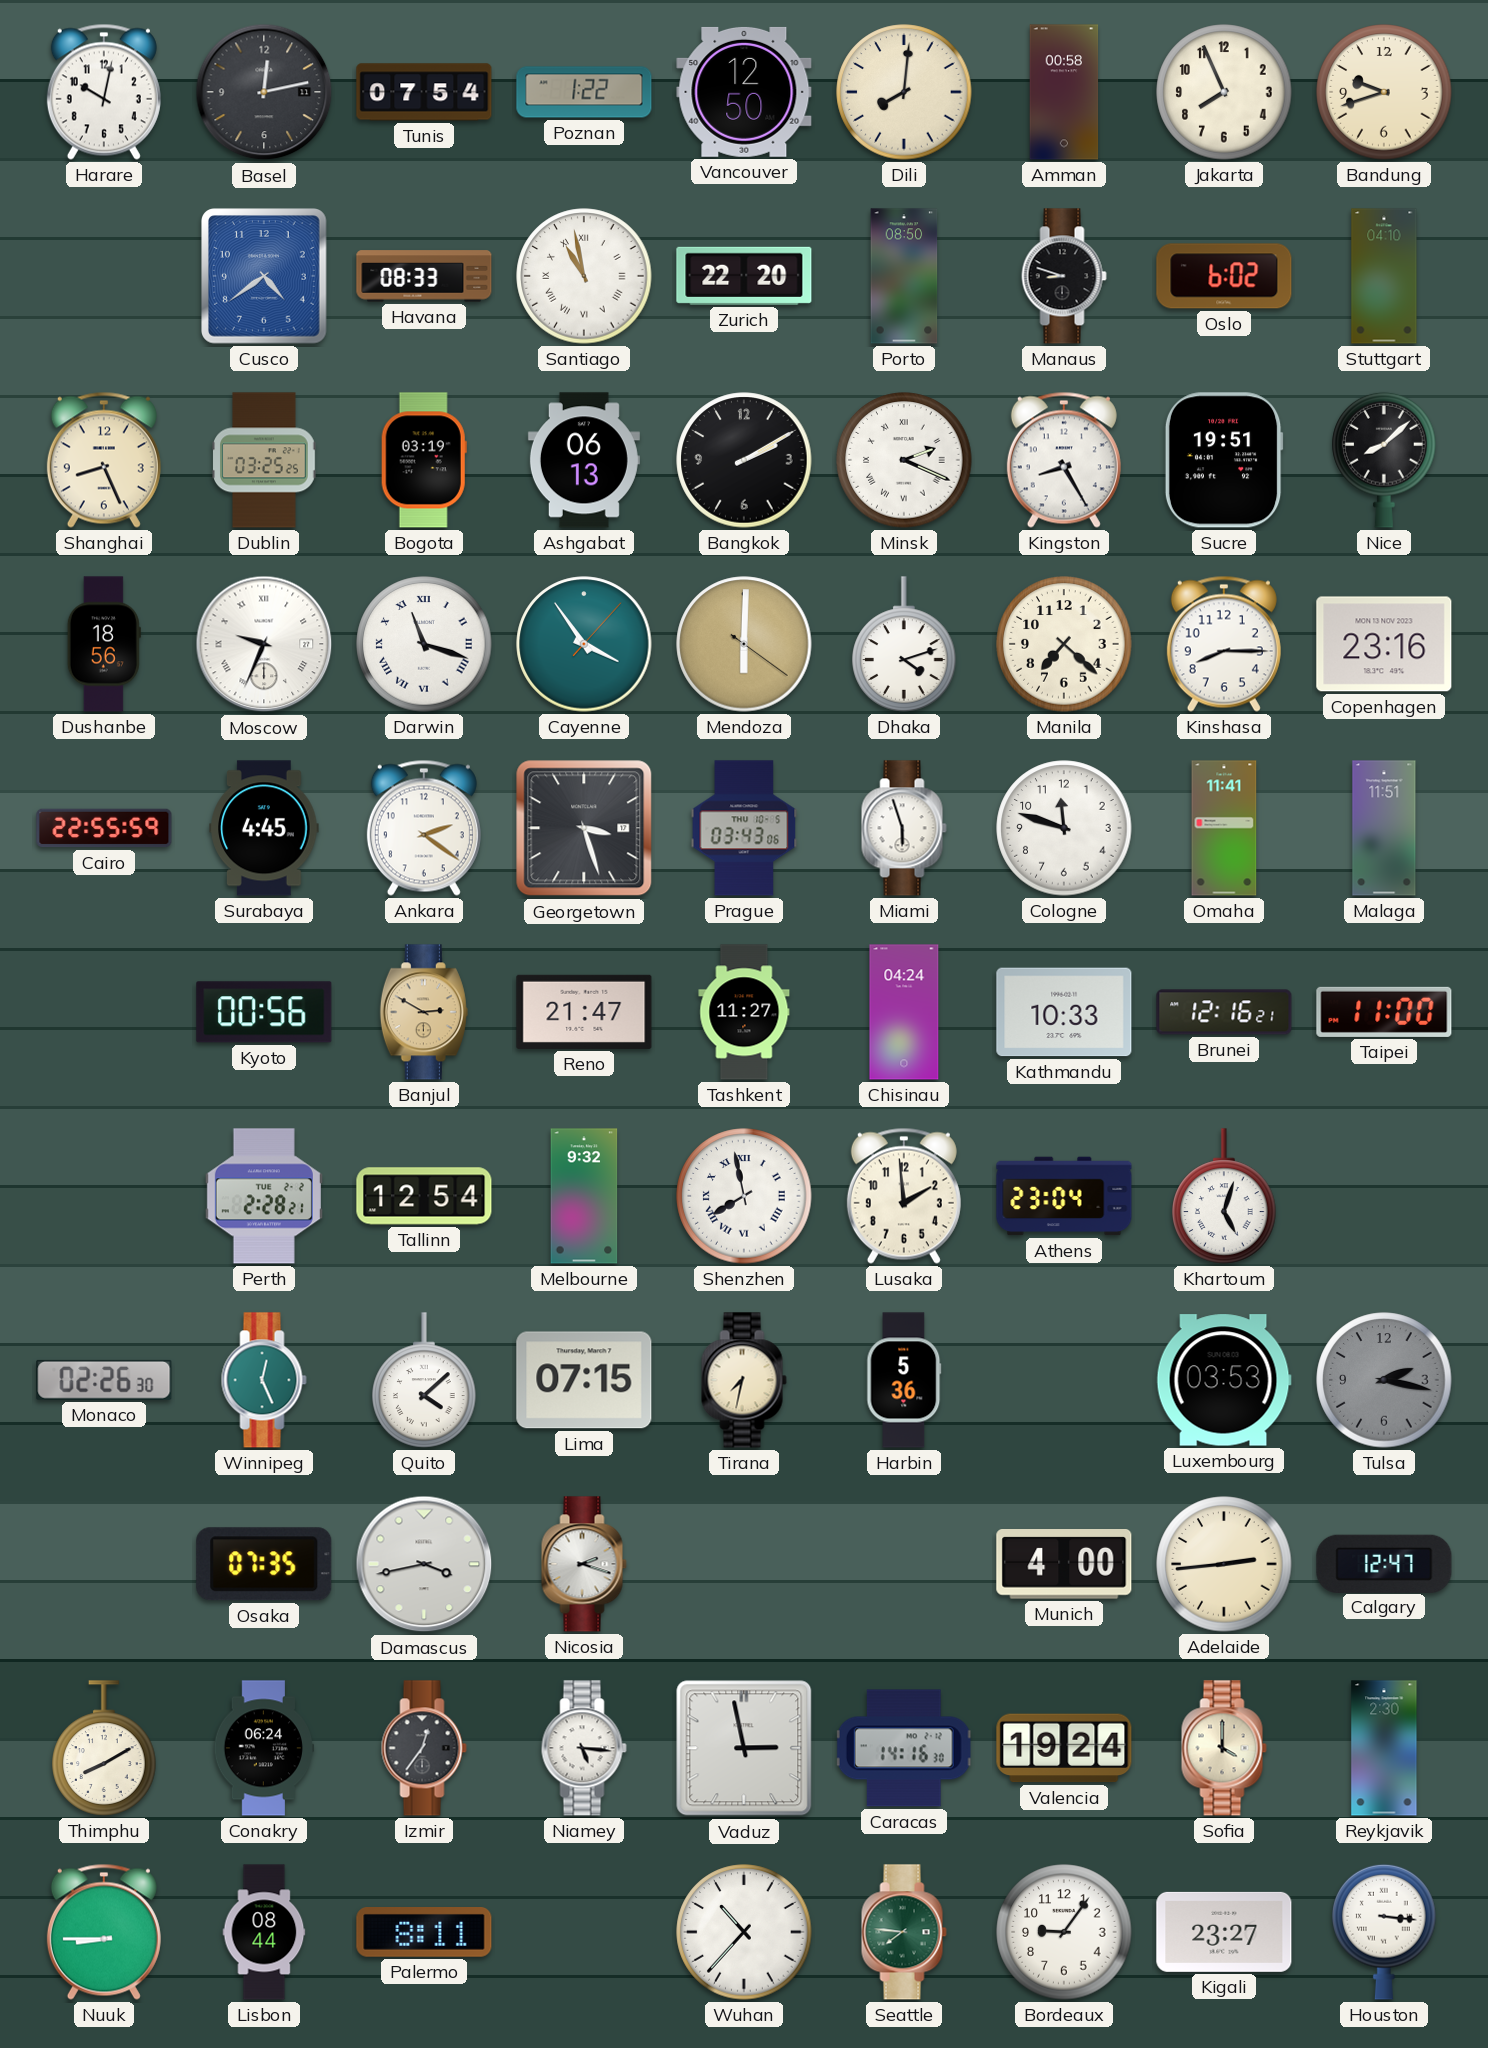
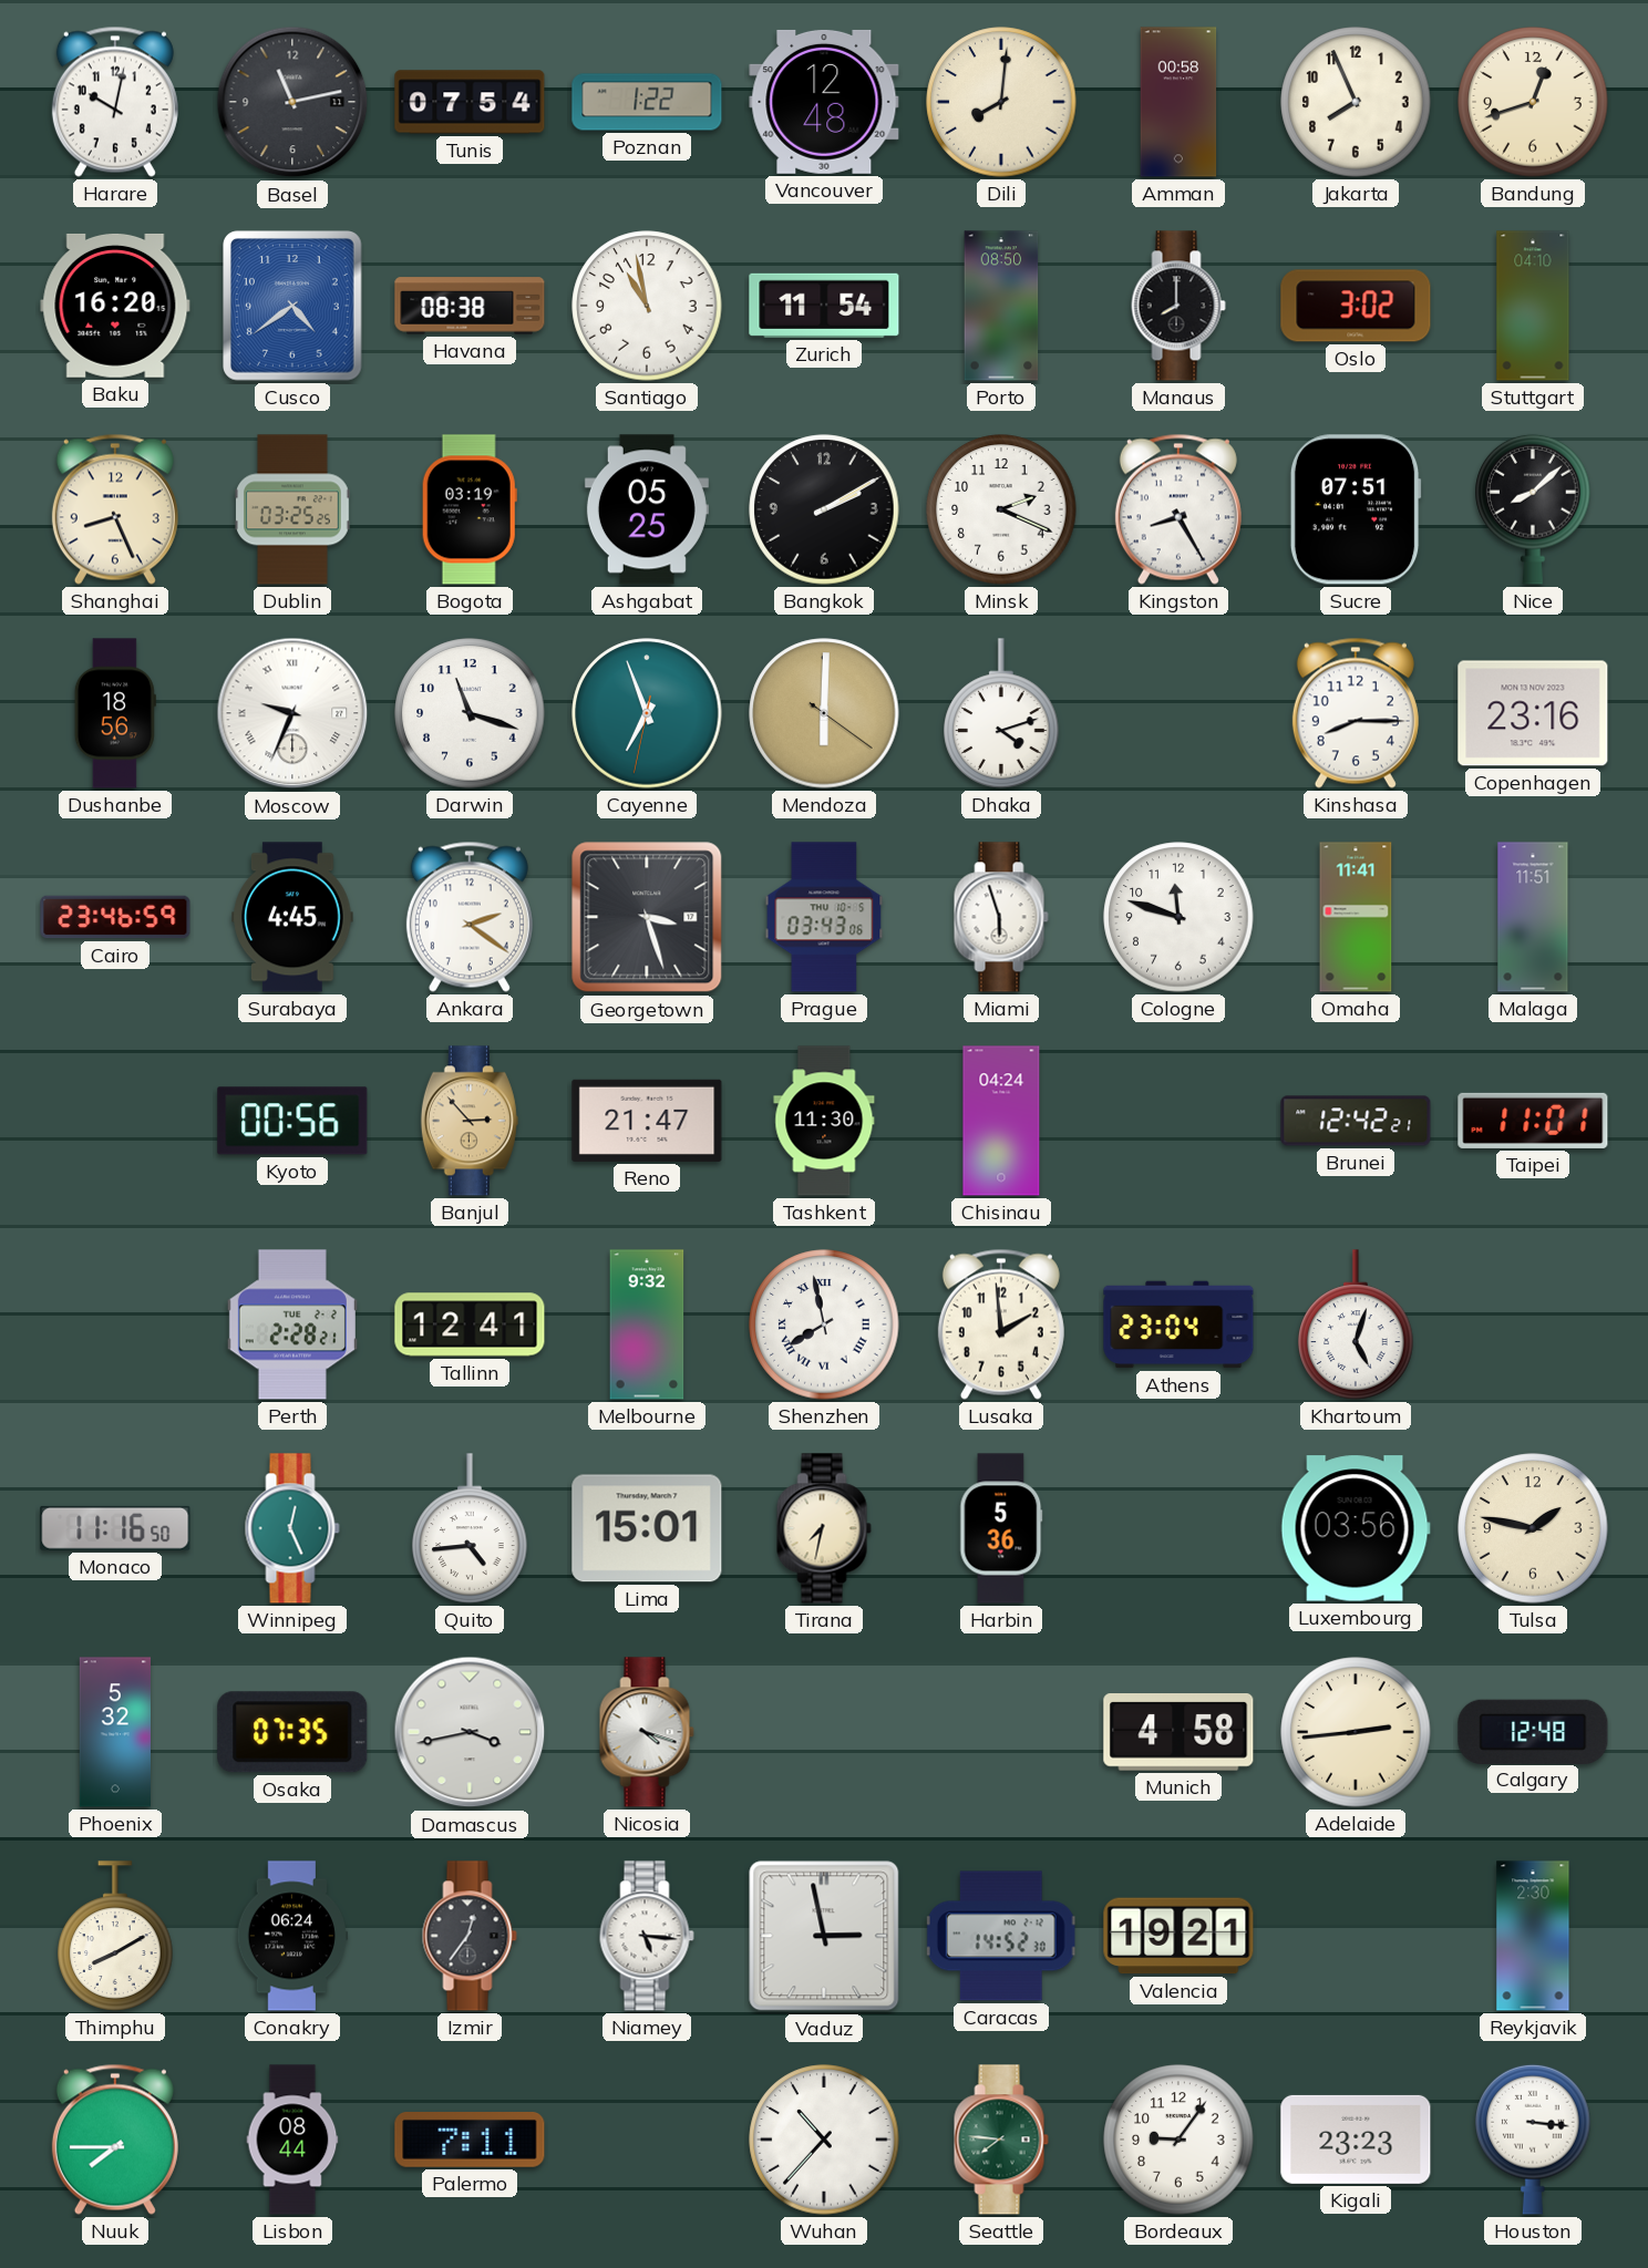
Basel: 12:13 -> 11:13
Vancouver: 12:50 -> 12:48
Bandung: 9:42 -> 12:42
Baku: none -> 16:20
Havana: 08:33 -> 08:38
Santiago numerals: Roman -> Arabic
Zurich: 22:20 -> 11:54
Manaus: 8:48 -> 8:00
Oslo: 6:02 -> 3:02
Ashgabat: 06:13 -> 05:25
Minsk numerals: Roman -> Arabic
Sucre: 19:51 -> 07:51
Darwin numerals: Roman -> Arabic
Cayenne: 3:54 -> 6:56
Manila: 7:22 -> none
Cairo: 22:55 -> 23:46
Banjul: 2:50 -> 2:53
Tashkent: 11:27 -> 11:30
Kathmandu: 10:33 -> none
Brunei: 12:16 -> 12:42
Taipei: 11:00 -> 11:01
Tallinn: 12:54 -> 12:41
Monaco: 02:26 -> 11:16
Quito: 4:08 -> 4:44
Lima: 07:15 -> 15:01
Luxembourg: 03:53 -> 03:56
Tulsa: 2:17 -> 1:47
Tulsa dial: grey -> cream
Phoenix: none -> 5:32
Nicosia: 2:18 -> 4:18
Munich: 4:00 -> 4:58
Calgary: 12:47 -> 12:48
Caracas: 14:16 -> 14:52
Valencia: 19:24 -> 19:21
Sofia: 4:00 -> none
Nuuk: 8:45 -> 7:45
Palermo: 8:11 -> 7:11
Kigali: 23:27 -> 23:23
